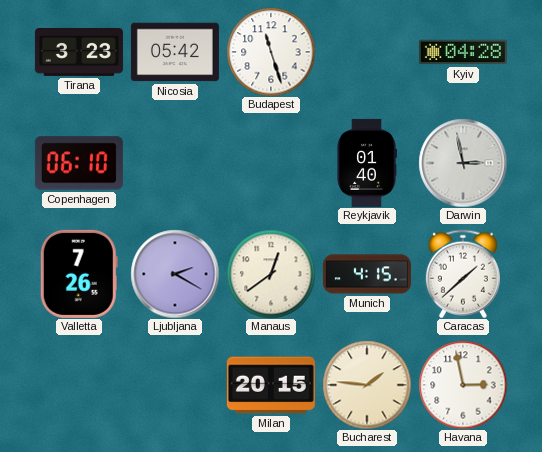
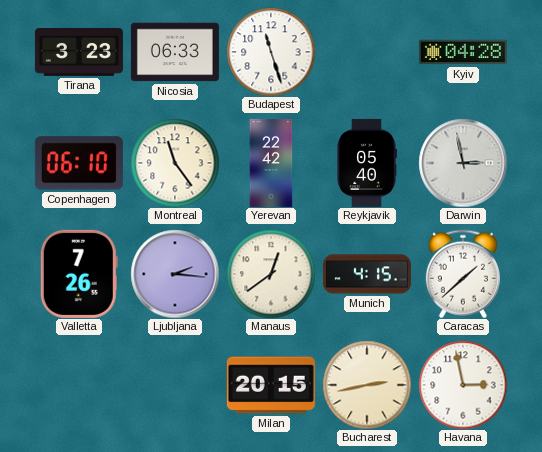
Nicosia: 05:42 -> 06:33
Montreal: none -> 11:24
Yerevan: none -> 22:42
Reykjavik: 01:40 -> 05:40
Ljubljana: 2:20 -> 2:16
Bucharest: 1:46 -> 2:43
